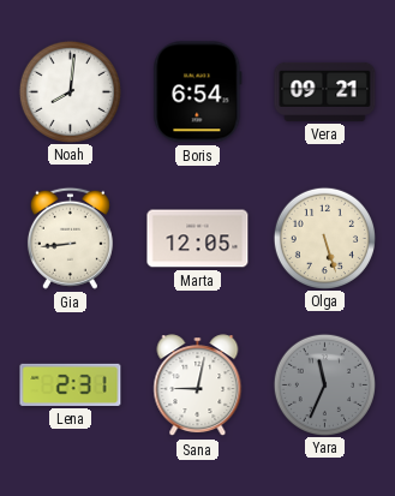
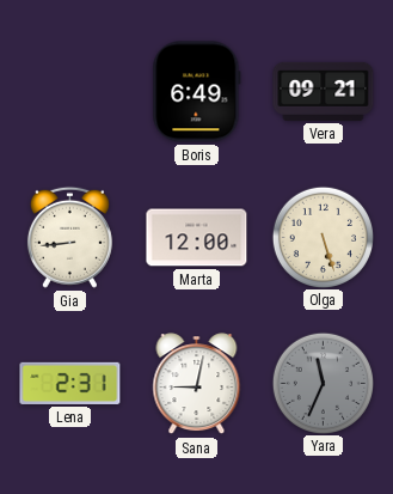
Noah: 8:01 -> none
Boris: 6:54 -> 6:49
Marta: 12:05 -> 12:00
